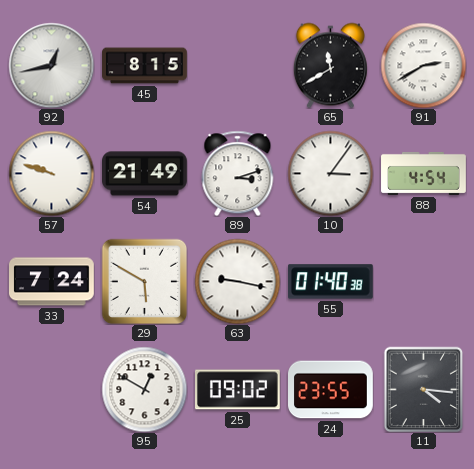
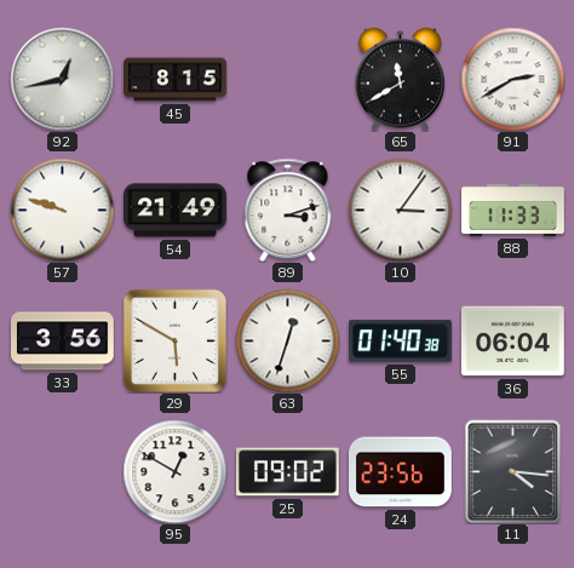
88: 4:54 -> 11:33
33: 7:24 -> 3:56
63: 9:17 -> 12:33
36: none -> 06:04
24: 23:55 -> 23:56
